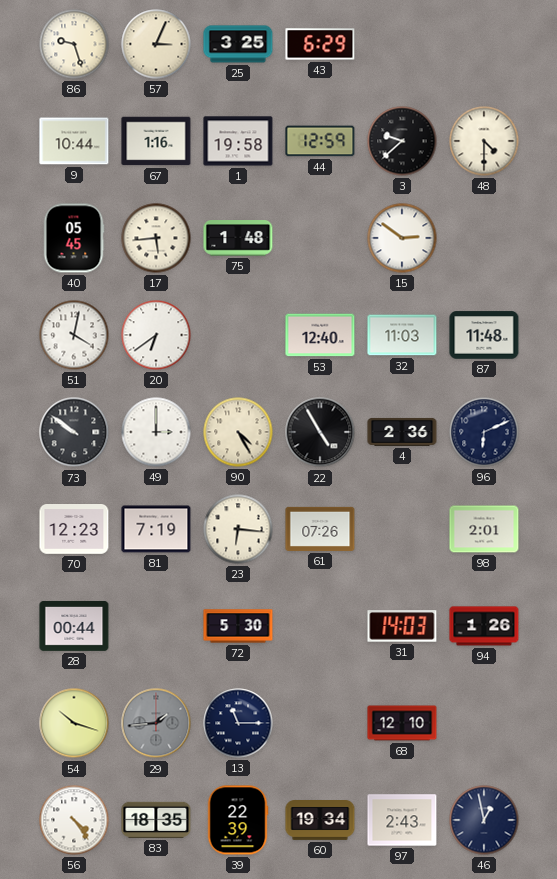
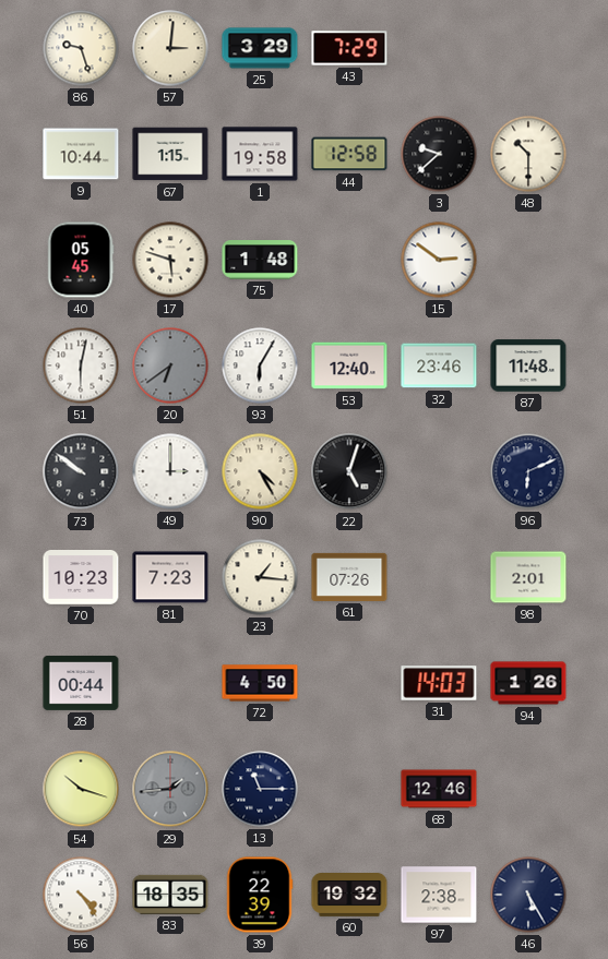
57: 3:04 -> 3:01
25: 3:25 -> 3:29
43: 6:29 -> 7:29
67: 1:16 -> 1:15
44: 12:59 -> 12:58
48: 4:30 -> 10:30
17: 5:44 -> 5:48
51: 4:02 -> 6:02
20 dial: white -> grey
93: none -> 6:05
32: 11:03 -> 23:46
22: 4:55 -> 5:03
4: 2:36 -> none
70: 12:23 -> 10:23
81: 7:19 -> 7:23
23: 6:16 -> 1:16
72: 5:30 -> 4:50
68: 12:10 -> 12:46
60: 19:34 -> 19:32
97: 2:43 -> 2:38
46: 12:58 -> 5:25
